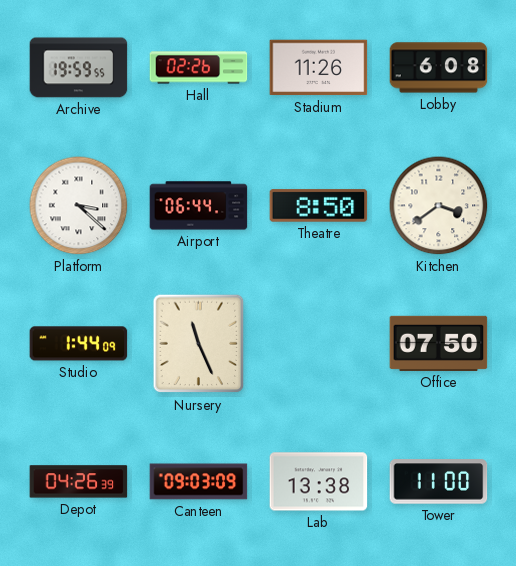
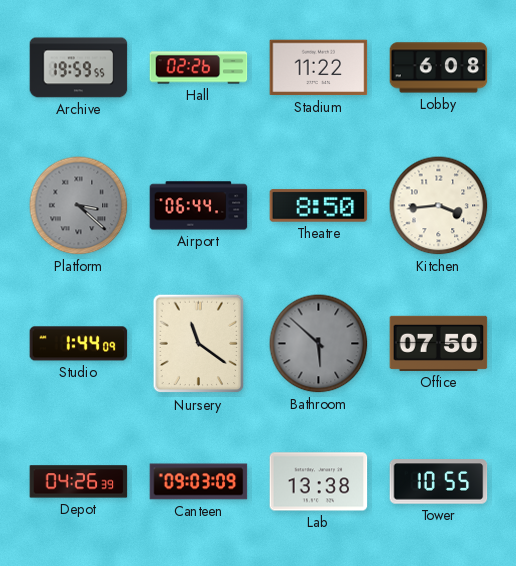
Stadium: 11:26 -> 11:22
Platform dial: white -> grey
Kitchen: 3:39 -> 3:44
Nursery: 11:26 -> 11:21
Bathroom: none -> 5:52
Tower: 11:00 -> 10:55
